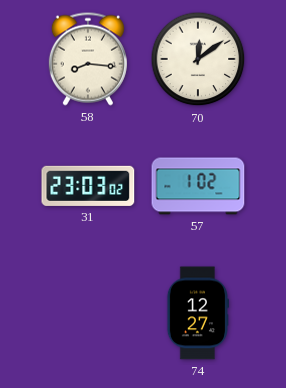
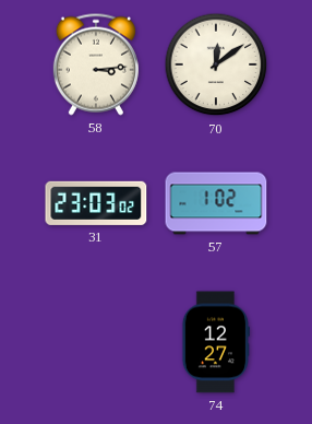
58: 8:16 -> 3:14
